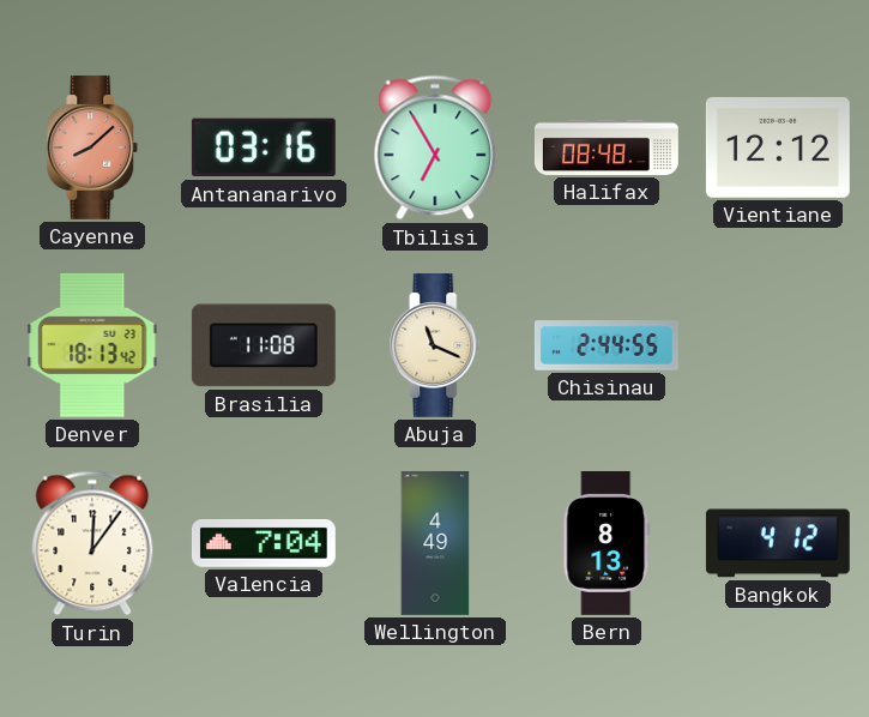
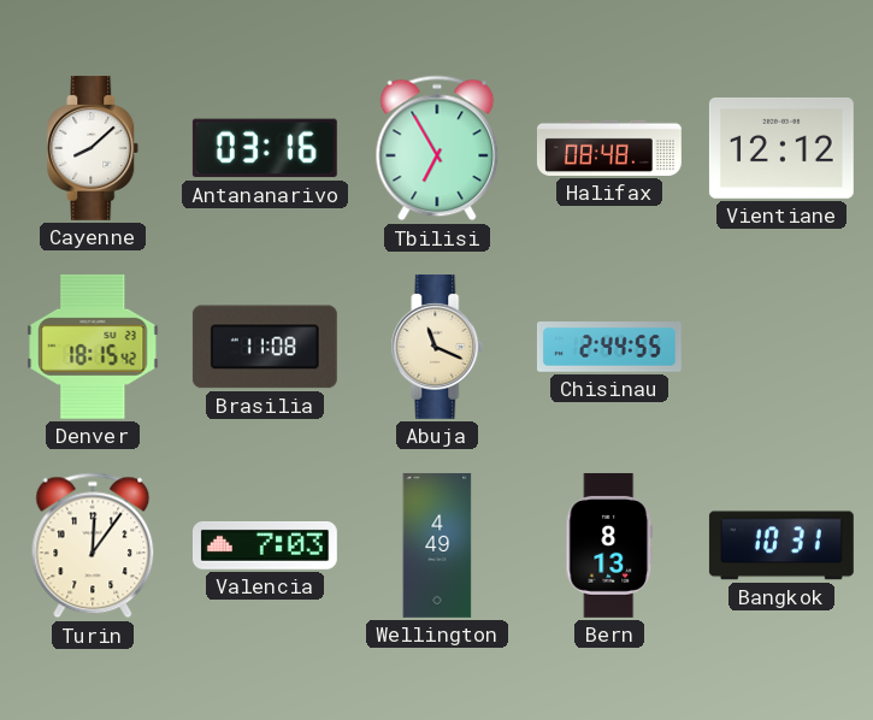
Cayenne dial: salmon -> white
Denver: 18:13 -> 18:15
Valencia: 7:04 -> 7:03
Bangkok: 4:12 -> 10:31
